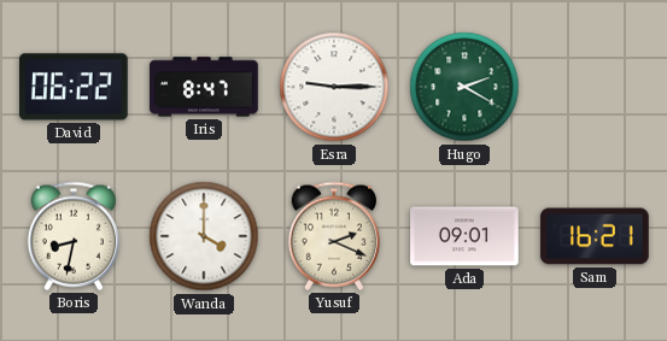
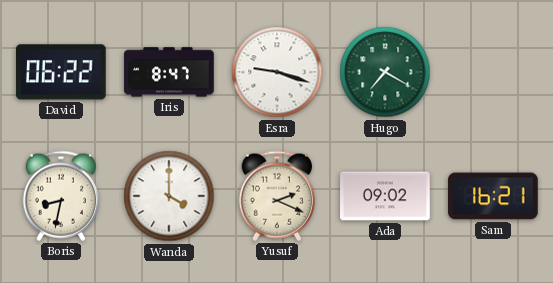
Esra: 9:15 -> 9:18
Hugo: 2:20 -> 7:20
Ada: 09:01 -> 09:02
